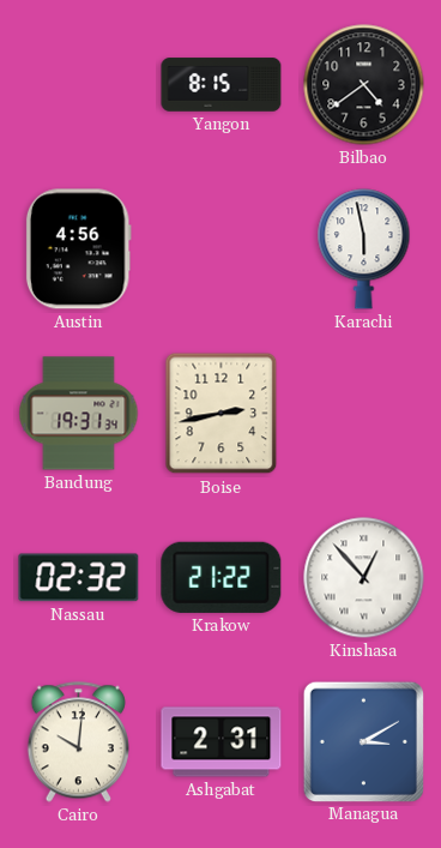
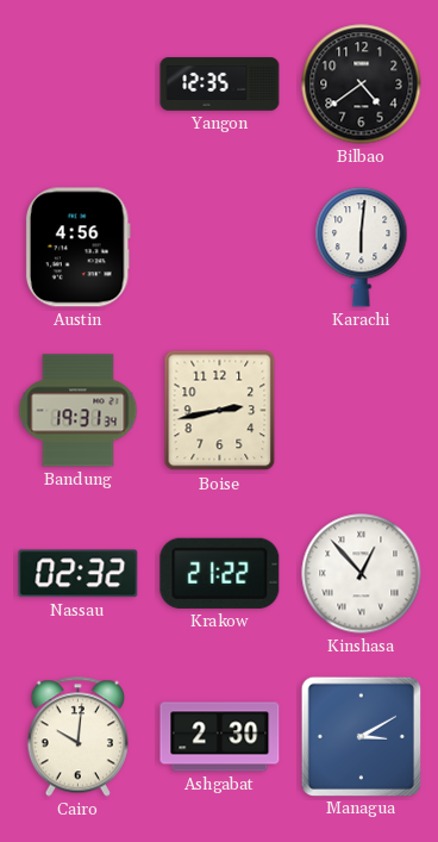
Yangon: 8:15 -> 12:35
Karachi: 5:58 -> 6:01
Ashgabat: 2:31 -> 2:30
